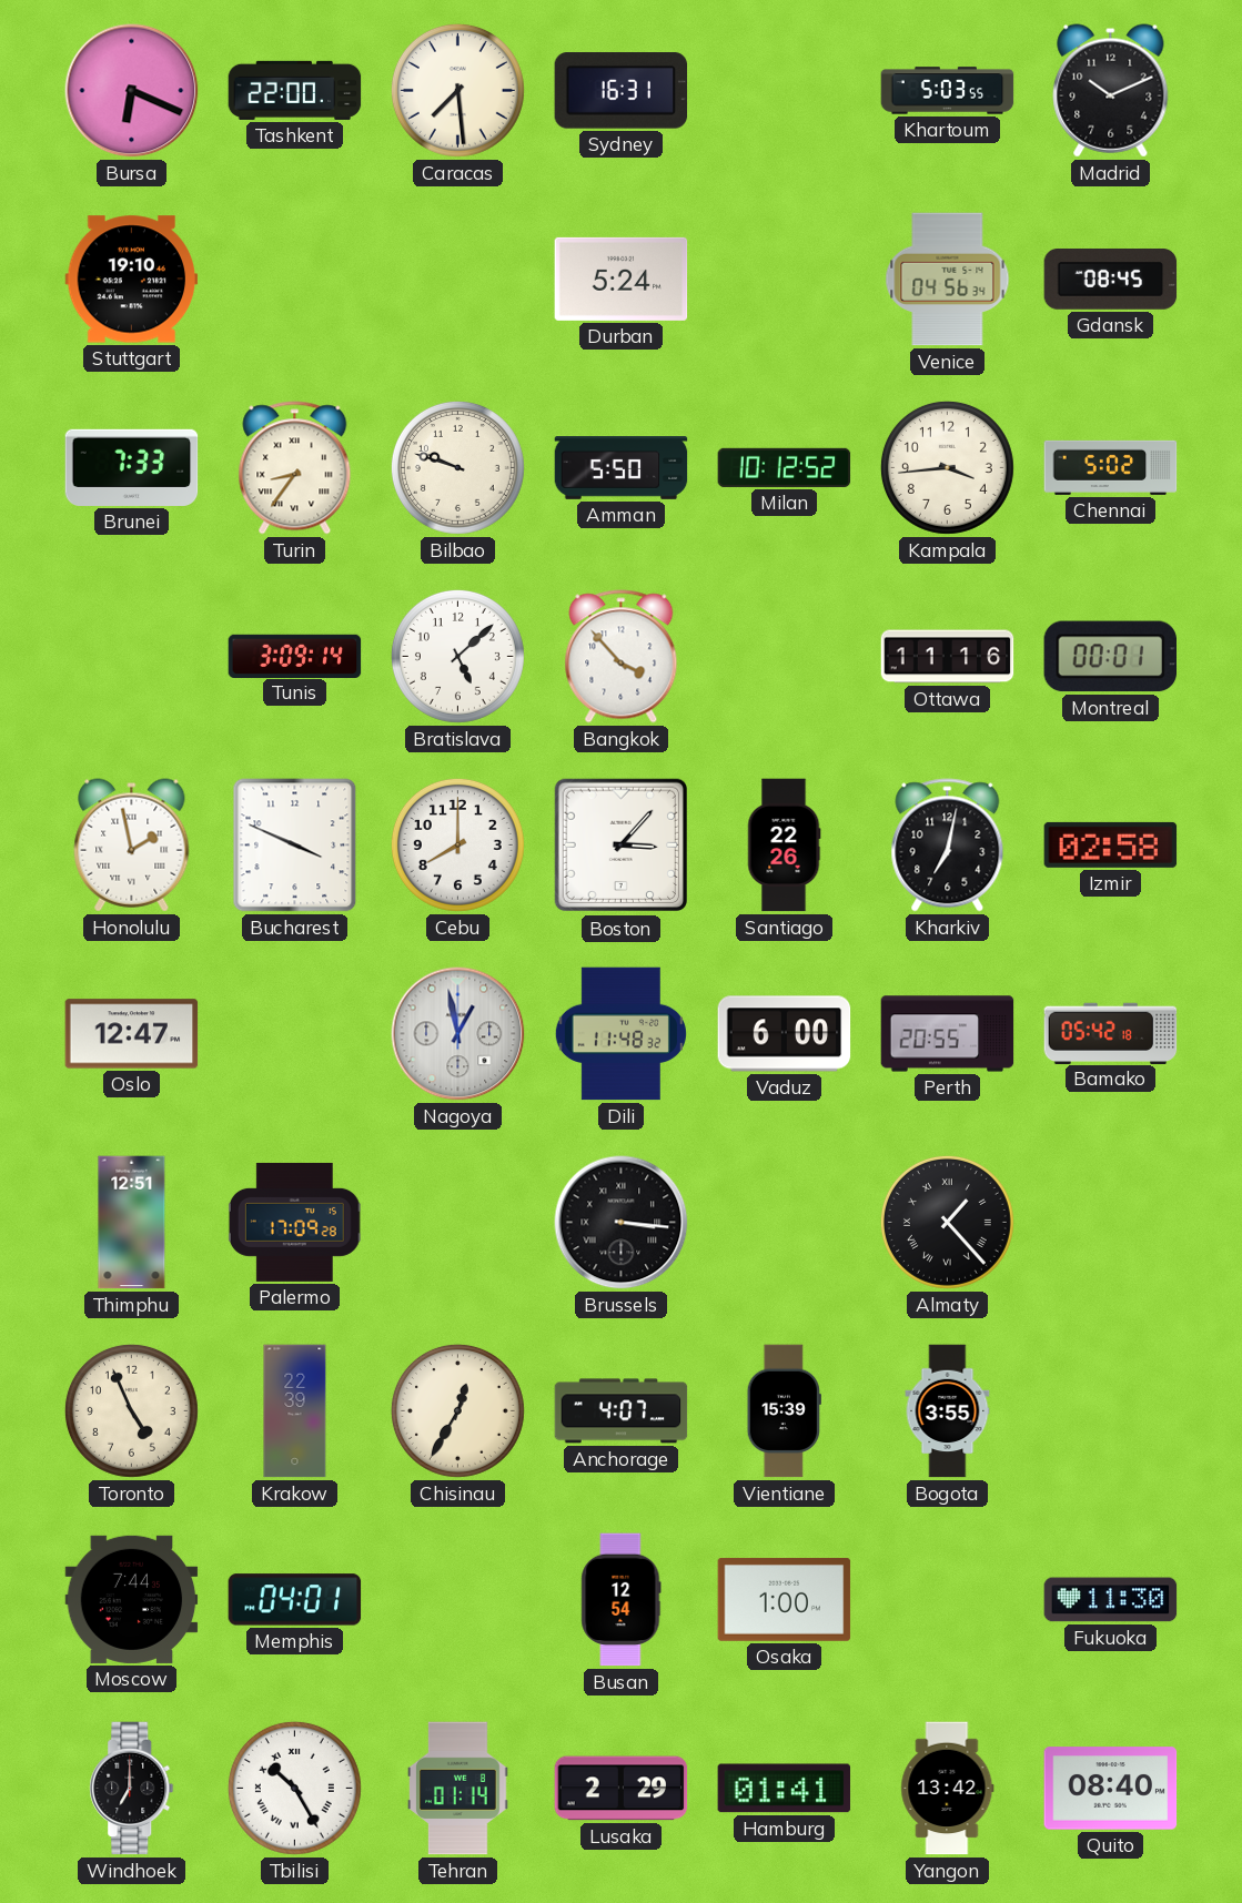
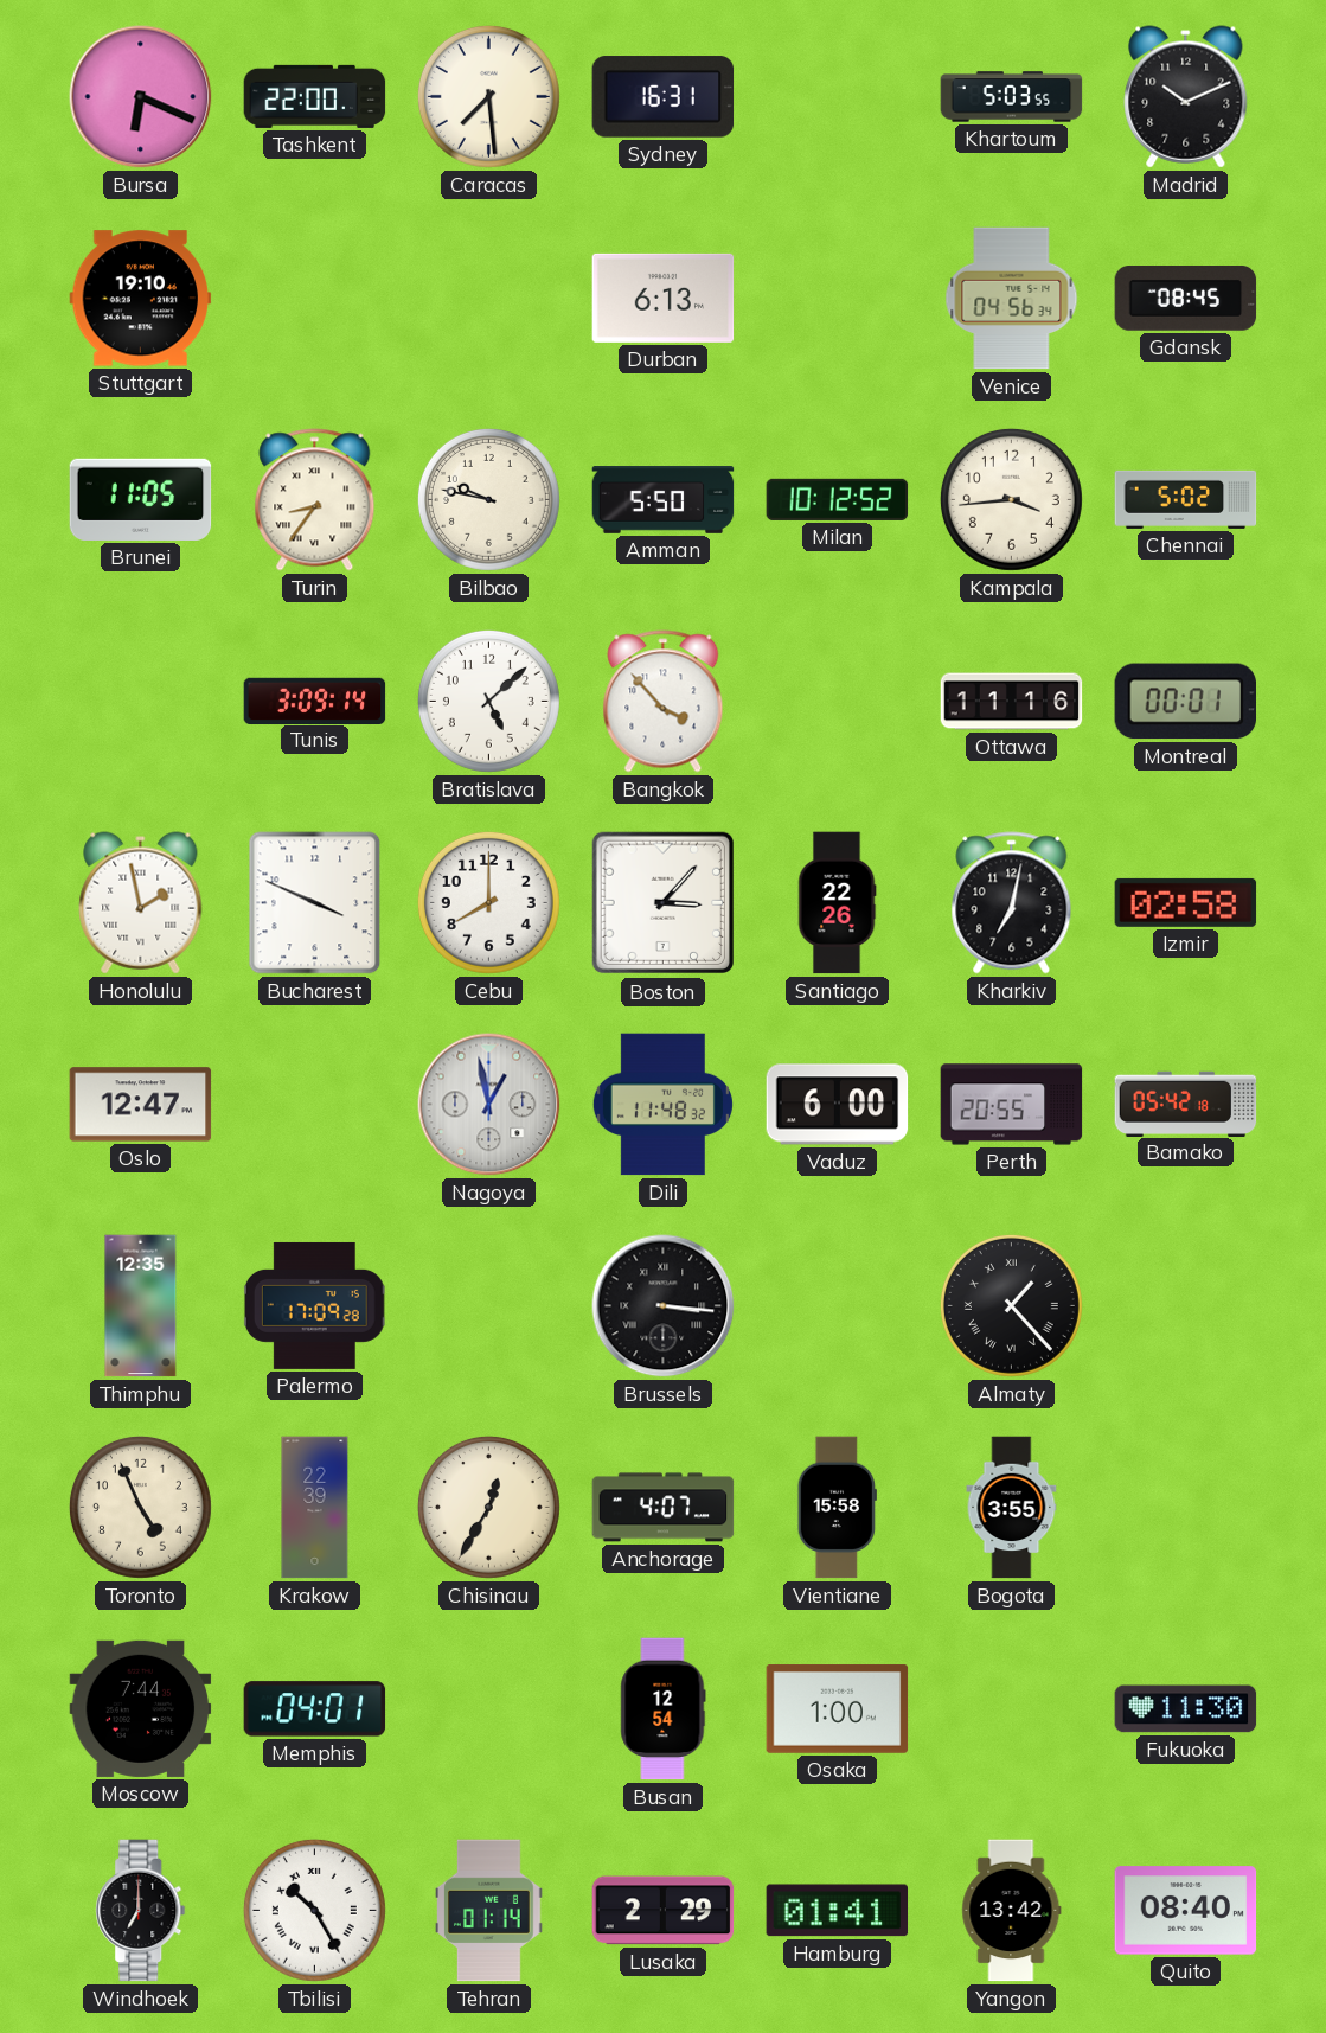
Durban: 5:24 -> 6:13
Brunei: 7:33 -> 11:05
Bilbao: 9:48 -> 9:47
Thimphu: 12:51 -> 12:35
Vientiane: 15:39 -> 15:58
